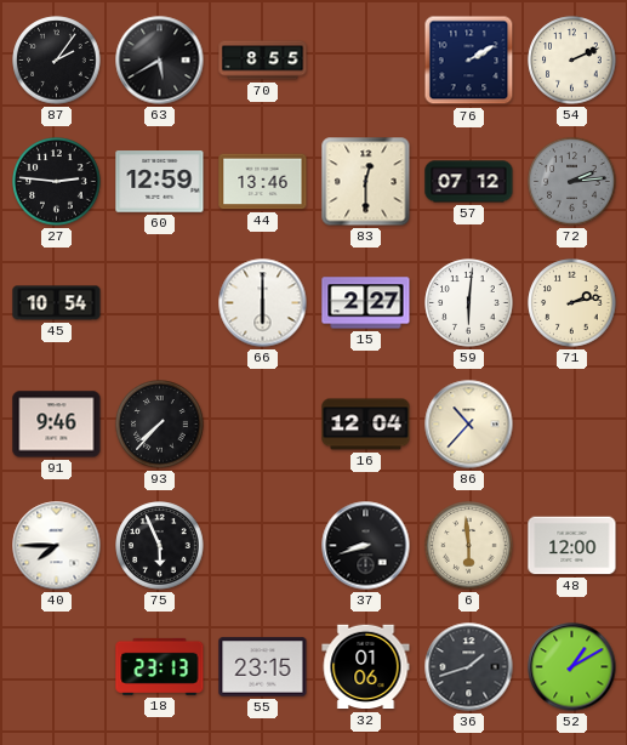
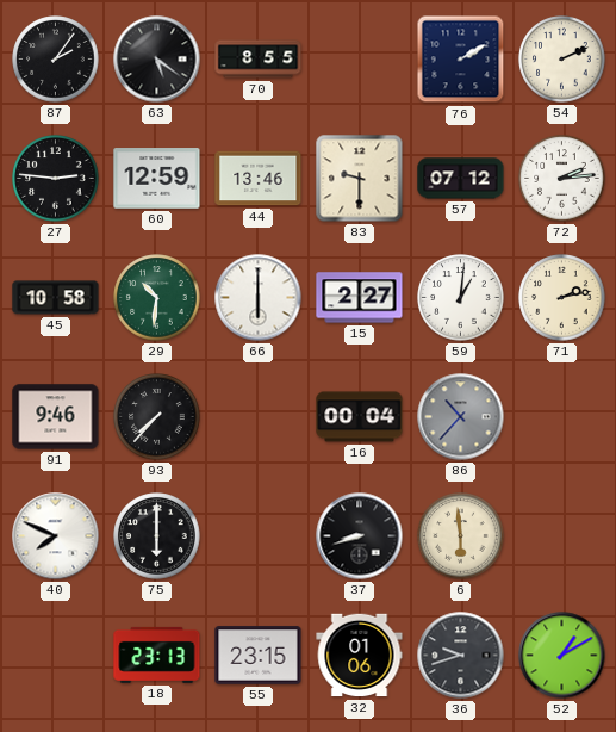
63: 5:40 -> 5:21
83: 12:30 -> 9:30
72 dial: grey -> white
45: 10:54 -> 10:58
29: none -> 10:31
59: 6:01 -> 1:01
16: 12:04 -> 00:04
86 dial: cream -> grey
40: 7:45 -> 7:49
75: 5:56 -> 6:00
48: 12:00 -> none
36: 1:42 -> 9:42
